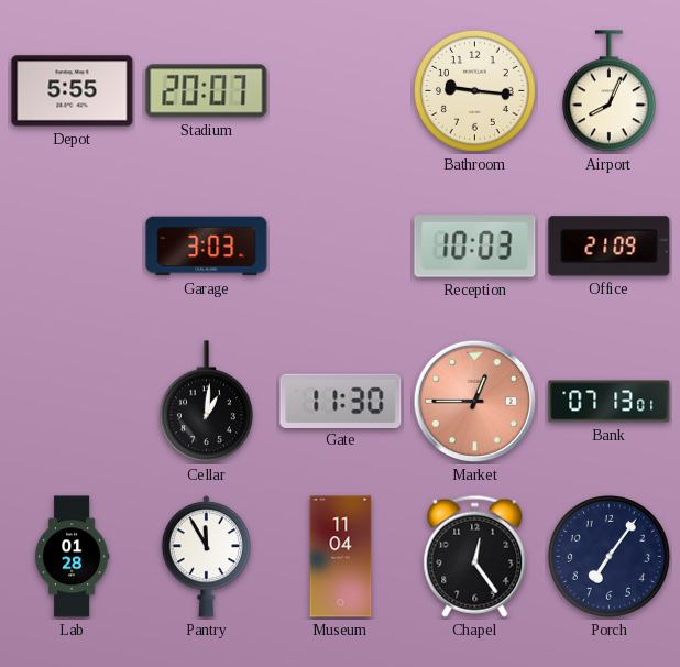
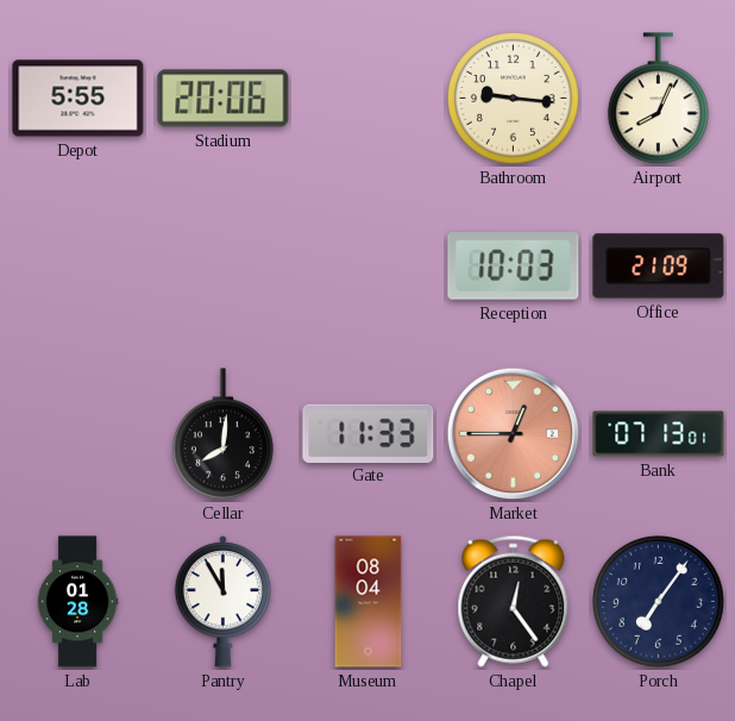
Stadium: 20:07 -> 20:06
Garage: 3:03 -> none
Cellar: 1:01 -> 8:01
Gate: 11:30 -> 11:33
Museum: 11:04 -> 08:04
